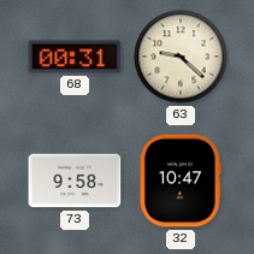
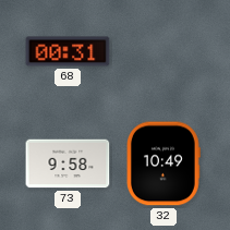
63: 9:22 -> none
32: 10:47 -> 10:49
